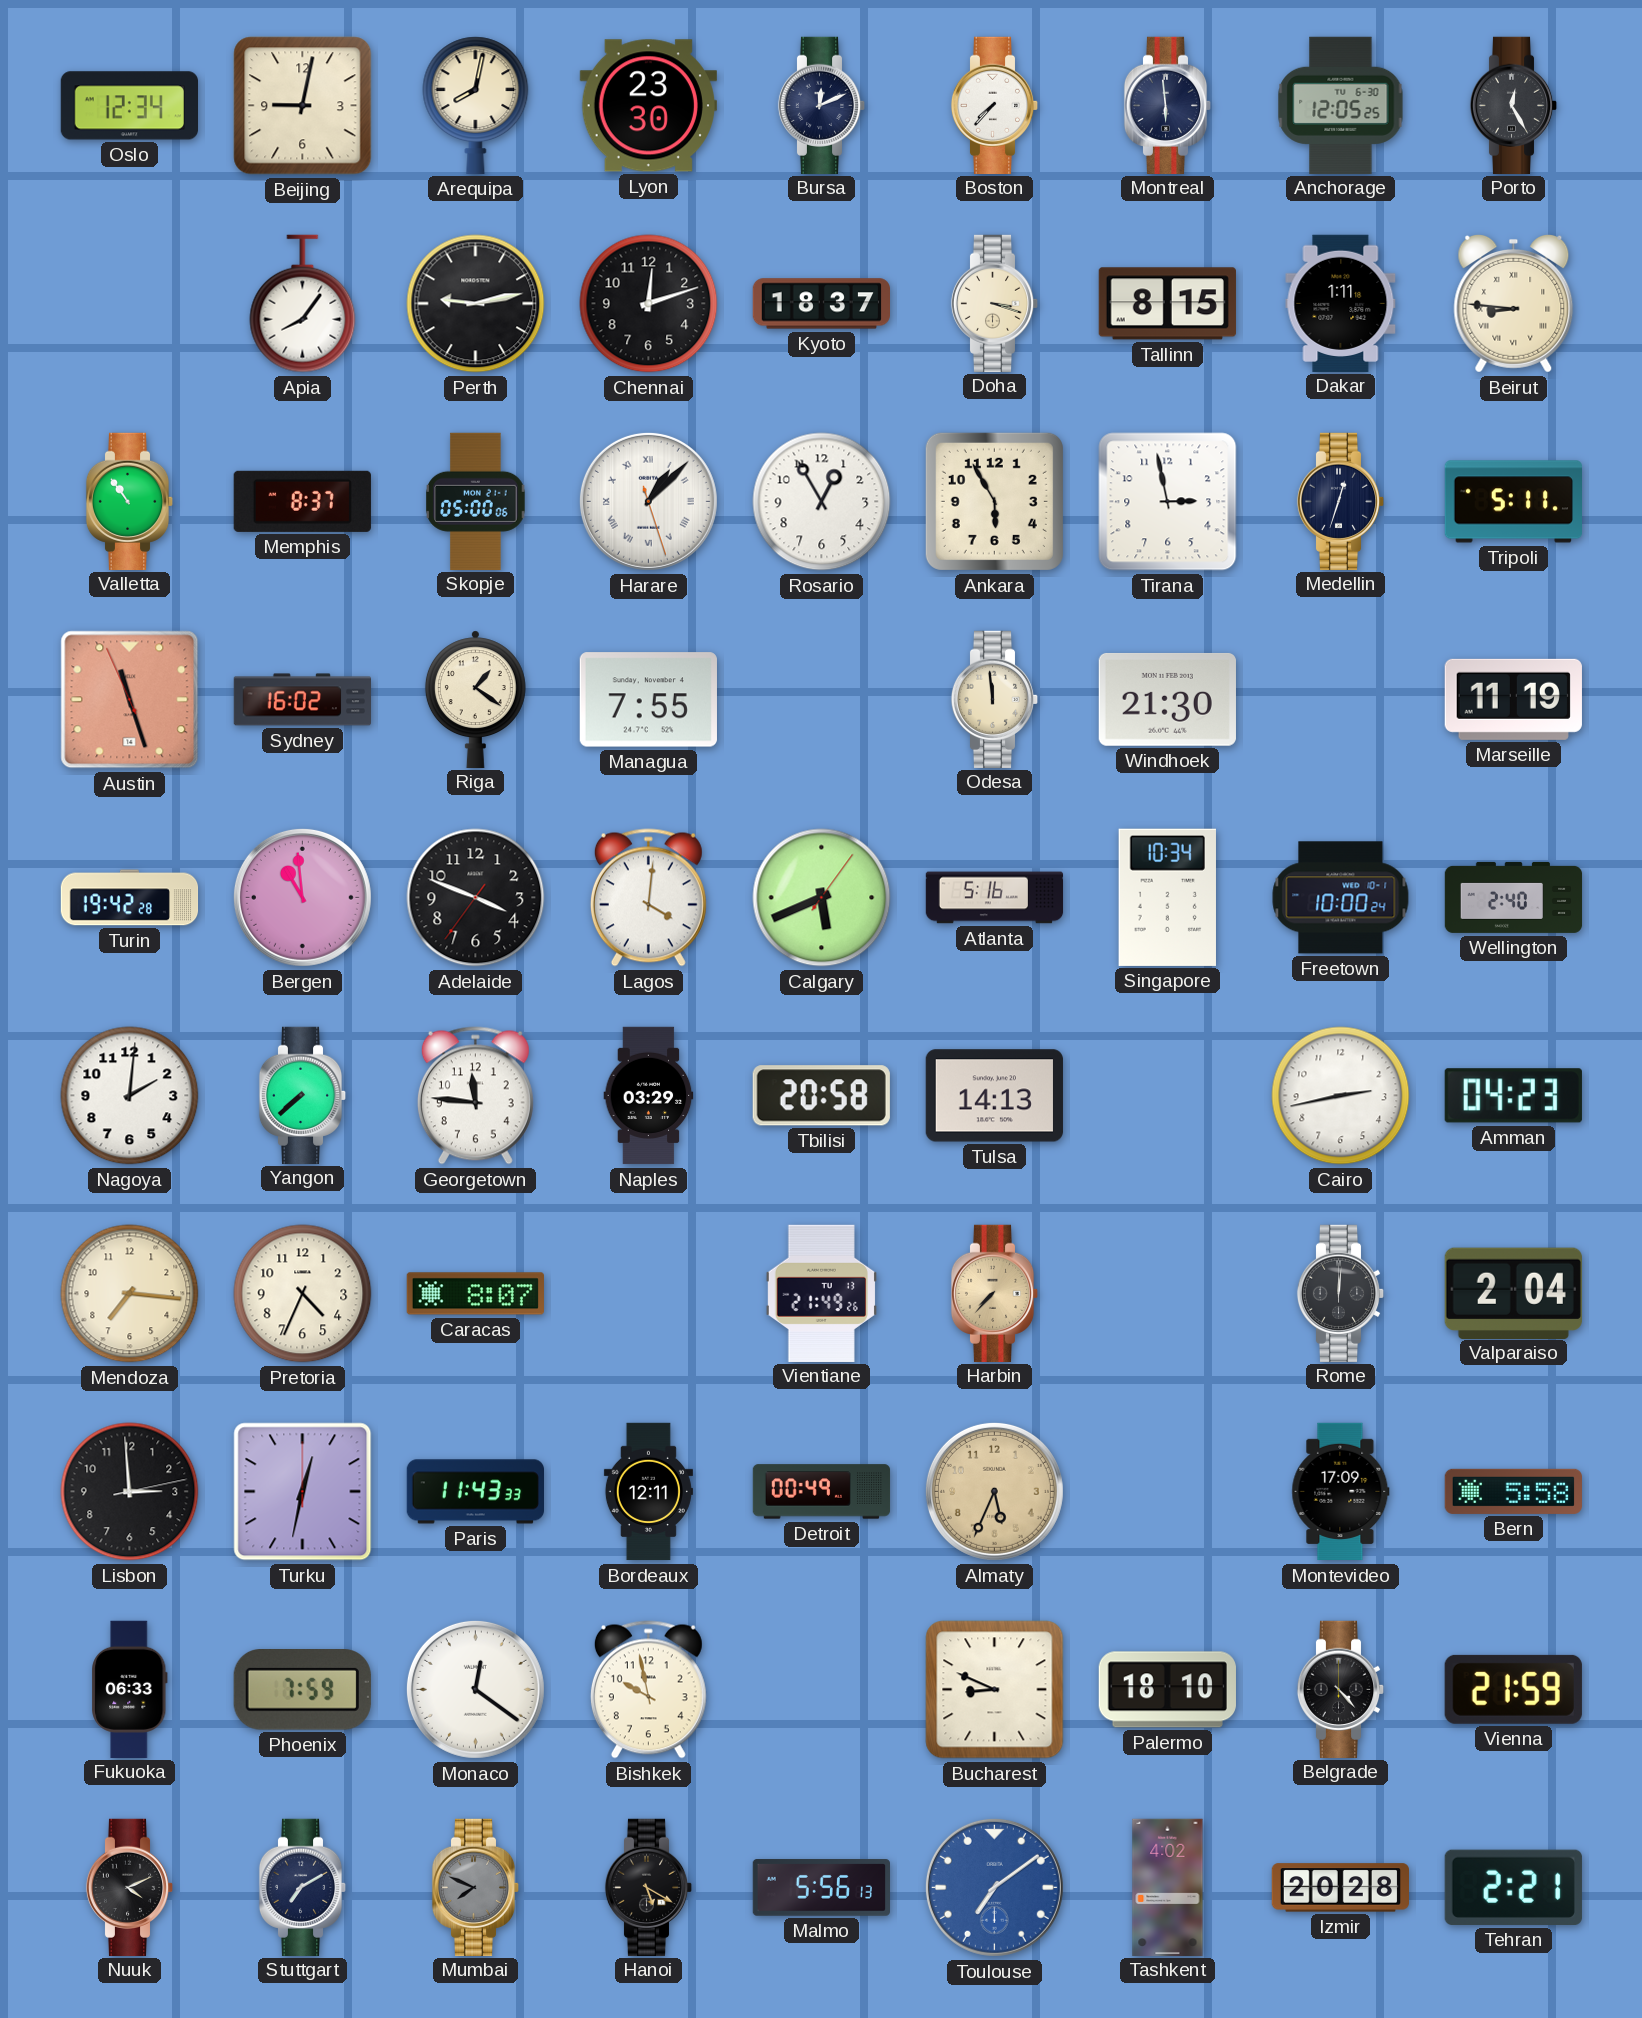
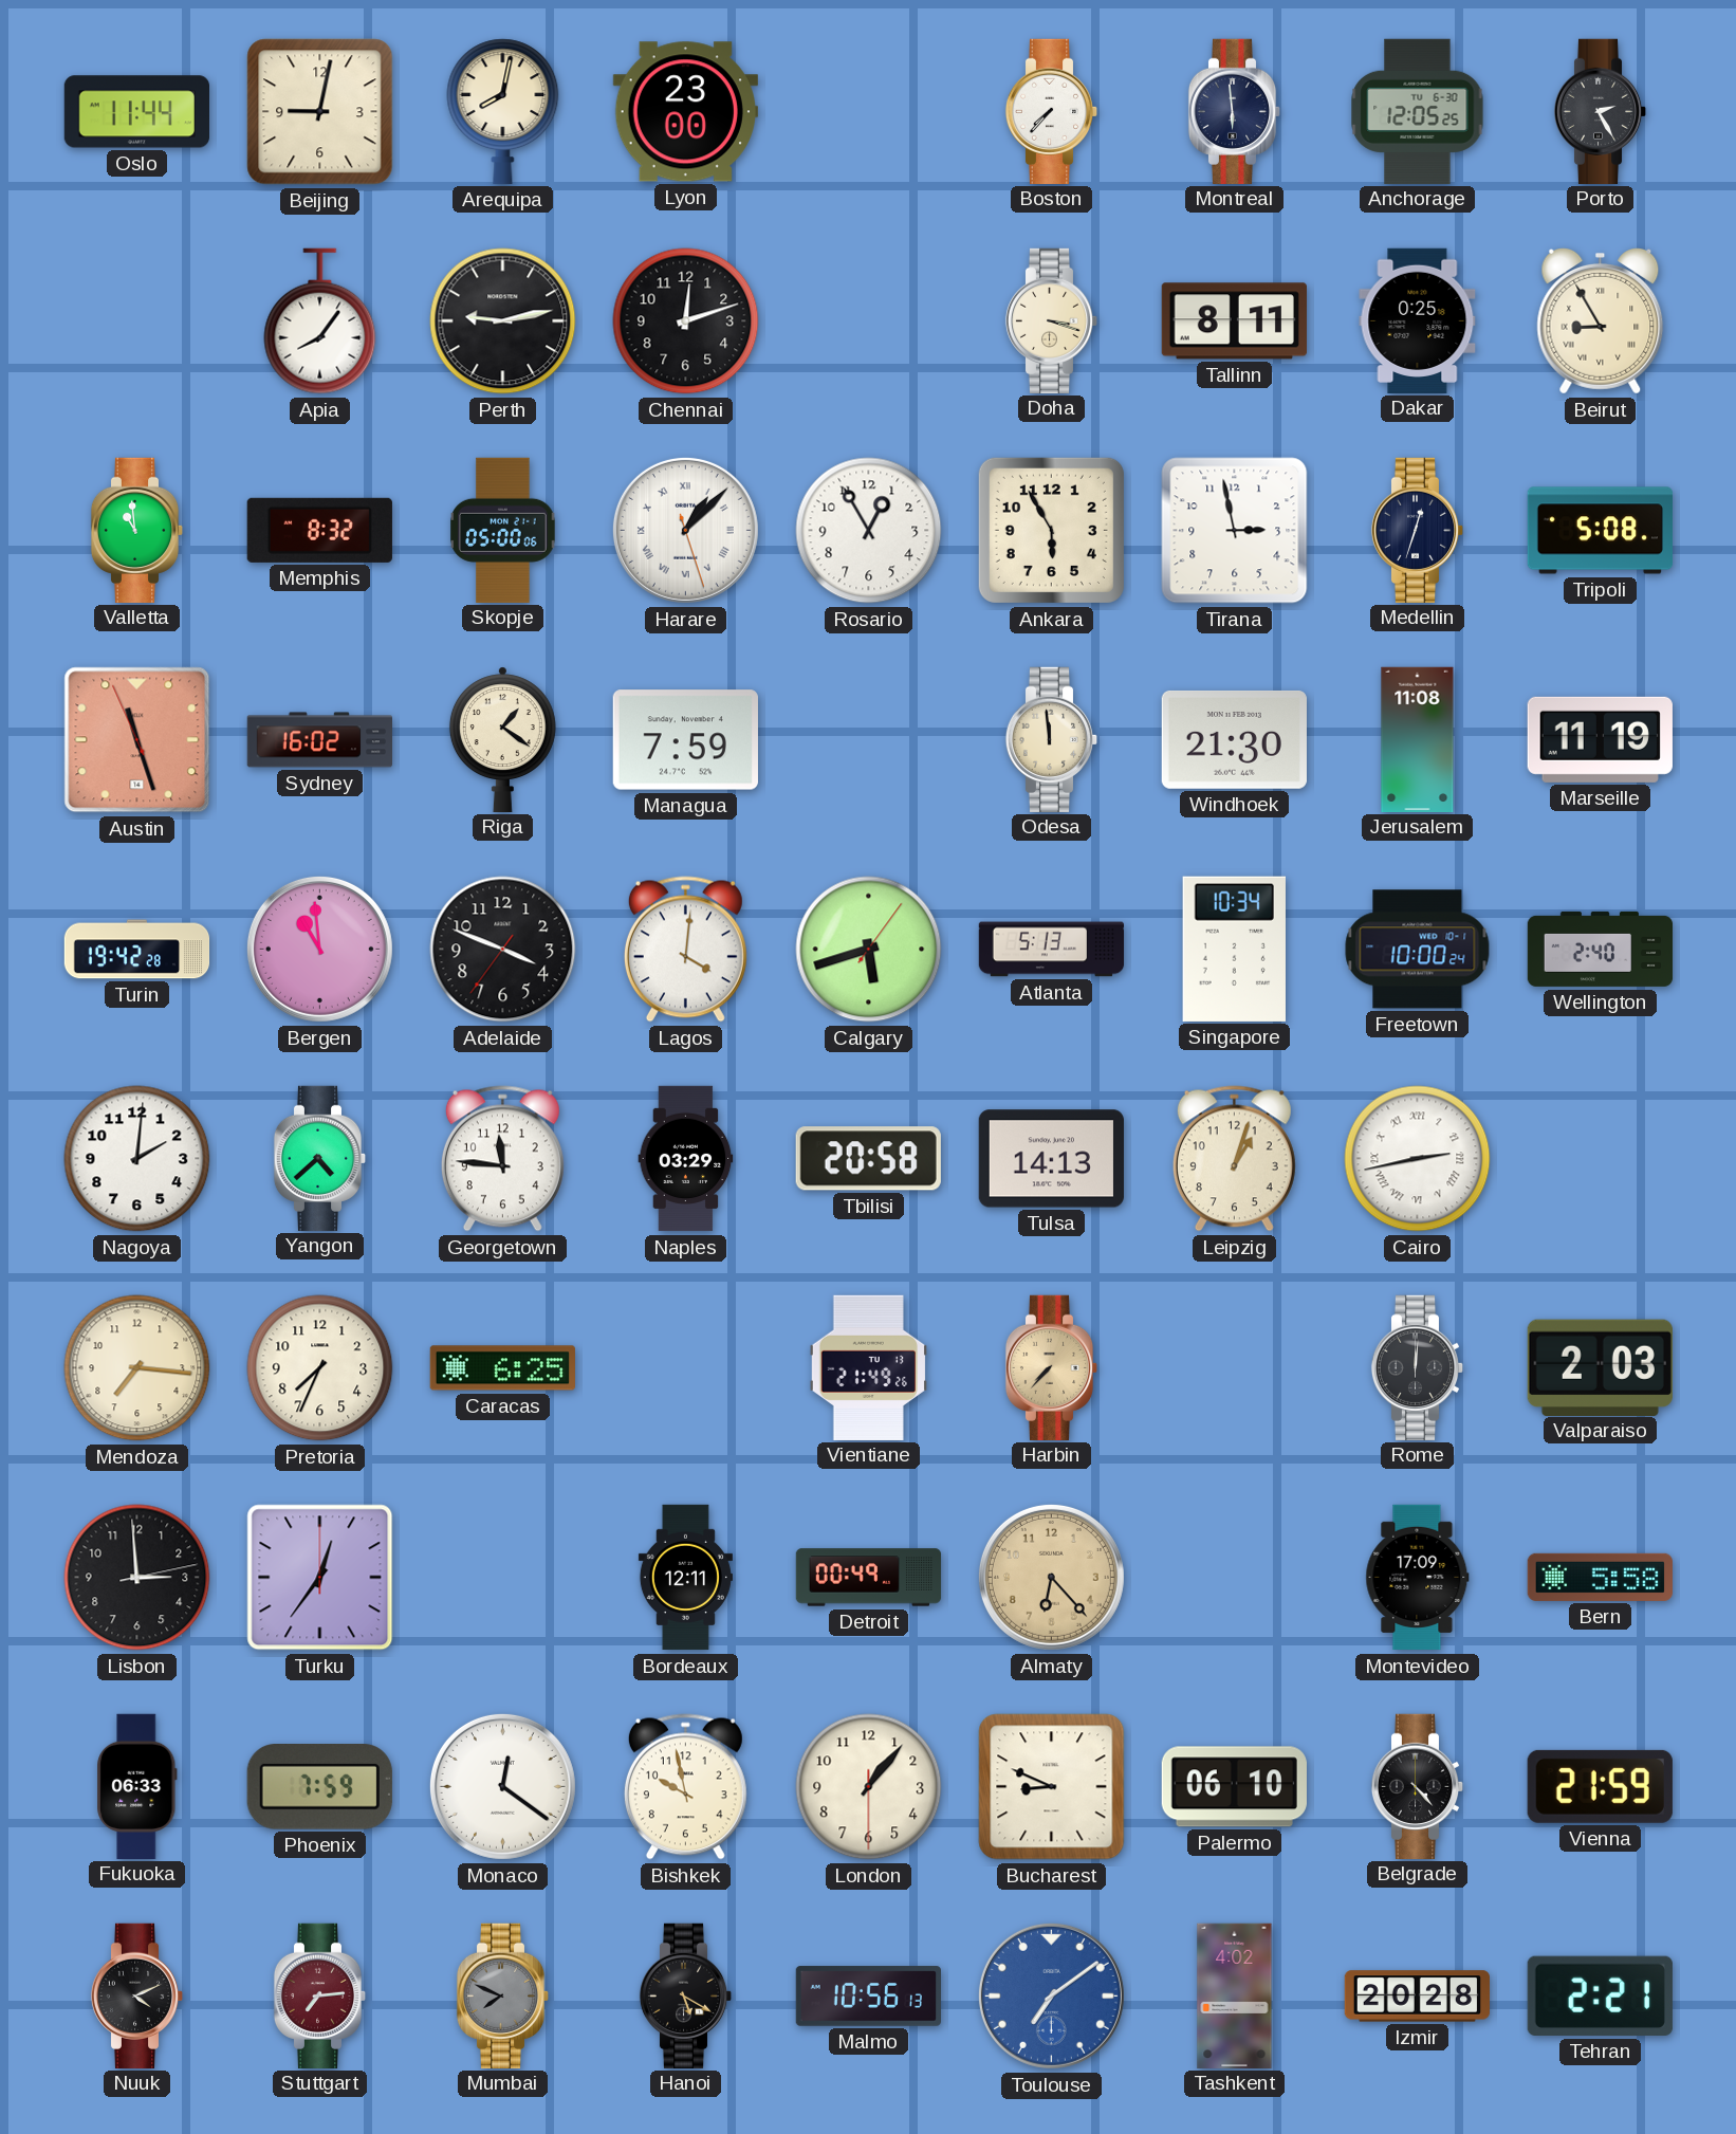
Oslo: 12:34 -> 11:44
Lyon: 23:30 -> 23:00
Bursa: 12:11 -> none
Porto: 12:25 -> 2:25
Kyoto: 18:37 -> none
Tallinn: 8:15 -> 8:11
Dakar: 1:11 -> 0:25
Beirut: 8:46 -> 8:55
Valletta: 10:54 -> 10:59
Memphis: 8:37 -> 8:32
Tripoli: 5:11 -> 5:08
Managua: 7:55 -> 7:59
Jerusalem: none -> 11:08
Calgary: 5:41 -> 5:42
Atlanta: 5:16 -> 5:13
Yangon: 7:38 -> 4:38
Leipzig: none -> 1:03
Cairo numerals: Arabic -> Roman
Amman: 04:23 -> none
Pretoria: 4:34 -> 7:34
Caracas: 8:07 -> 6:25
Valparaiso: 2:04 -> 2:03
Turku: 12:32 -> 12:36
Paris: 11:43 -> none
Almaty: 5:34 -> 6:23
London: none -> 1:06
Palermo: 18:10 -> 06:10
Stuttgart: 7:10 -> 7:14
Stuttgart dial: navy -> burgundy
Malmo: 5:56 -> 10:56
